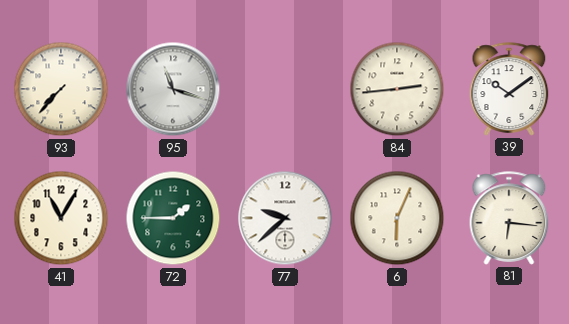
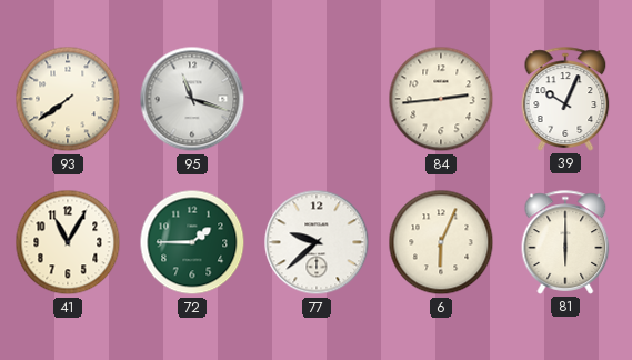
93: 7:37 -> 7:39
39: 10:09 -> 10:04
81: 6:16 -> 6:00
